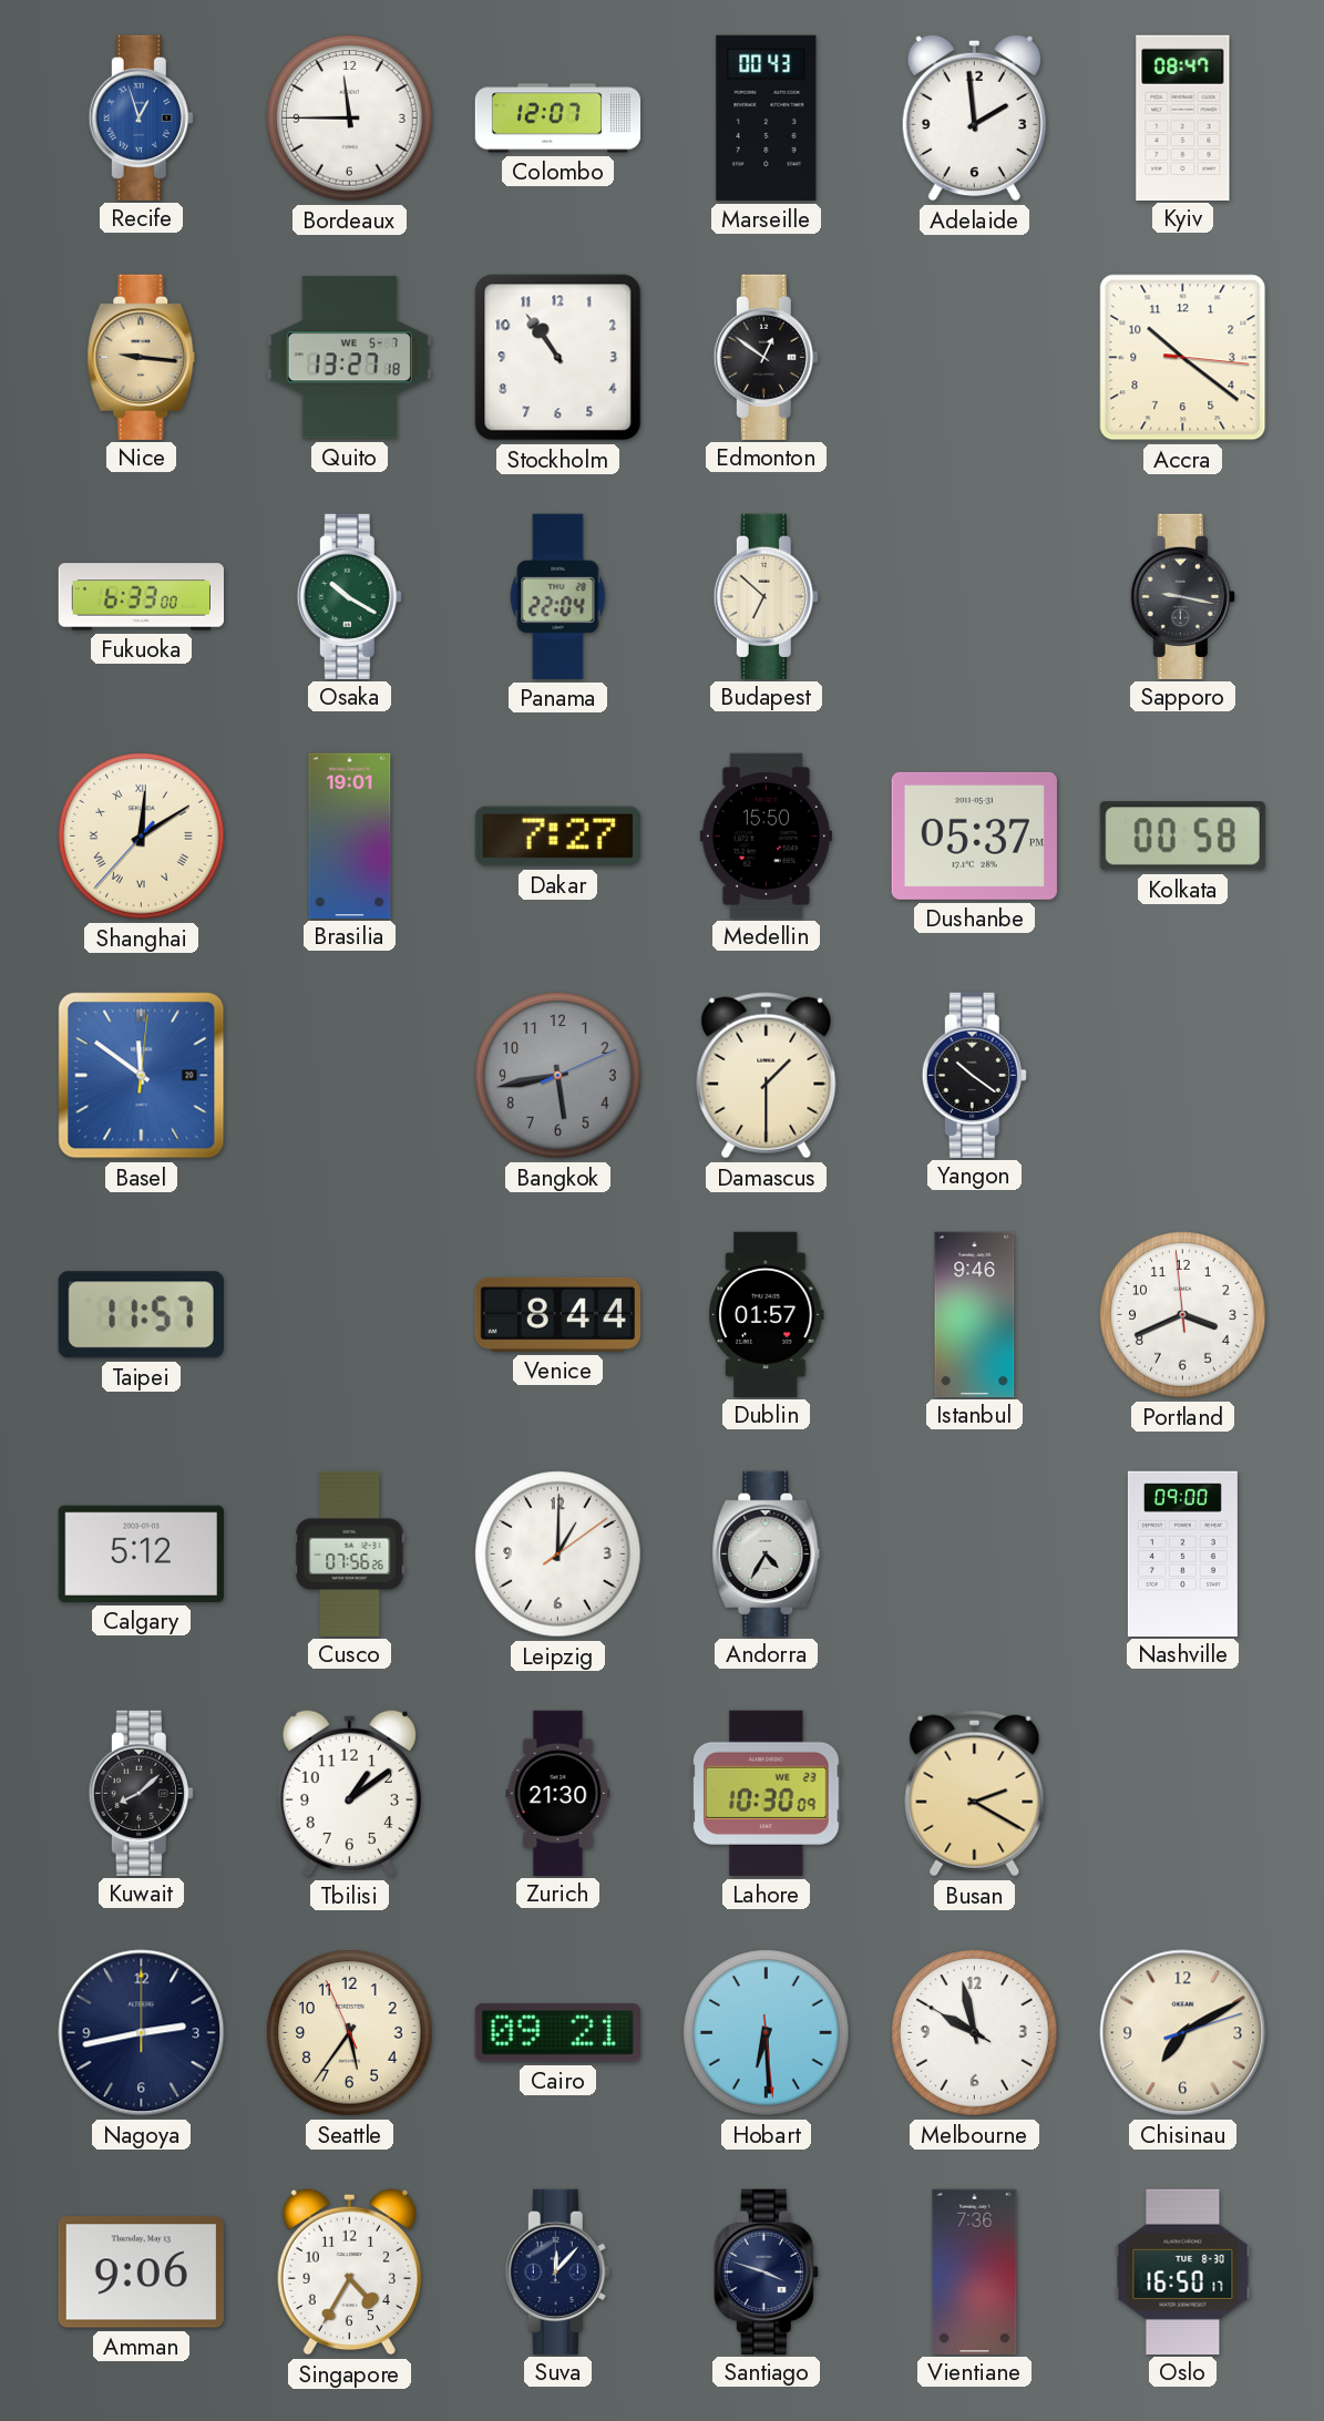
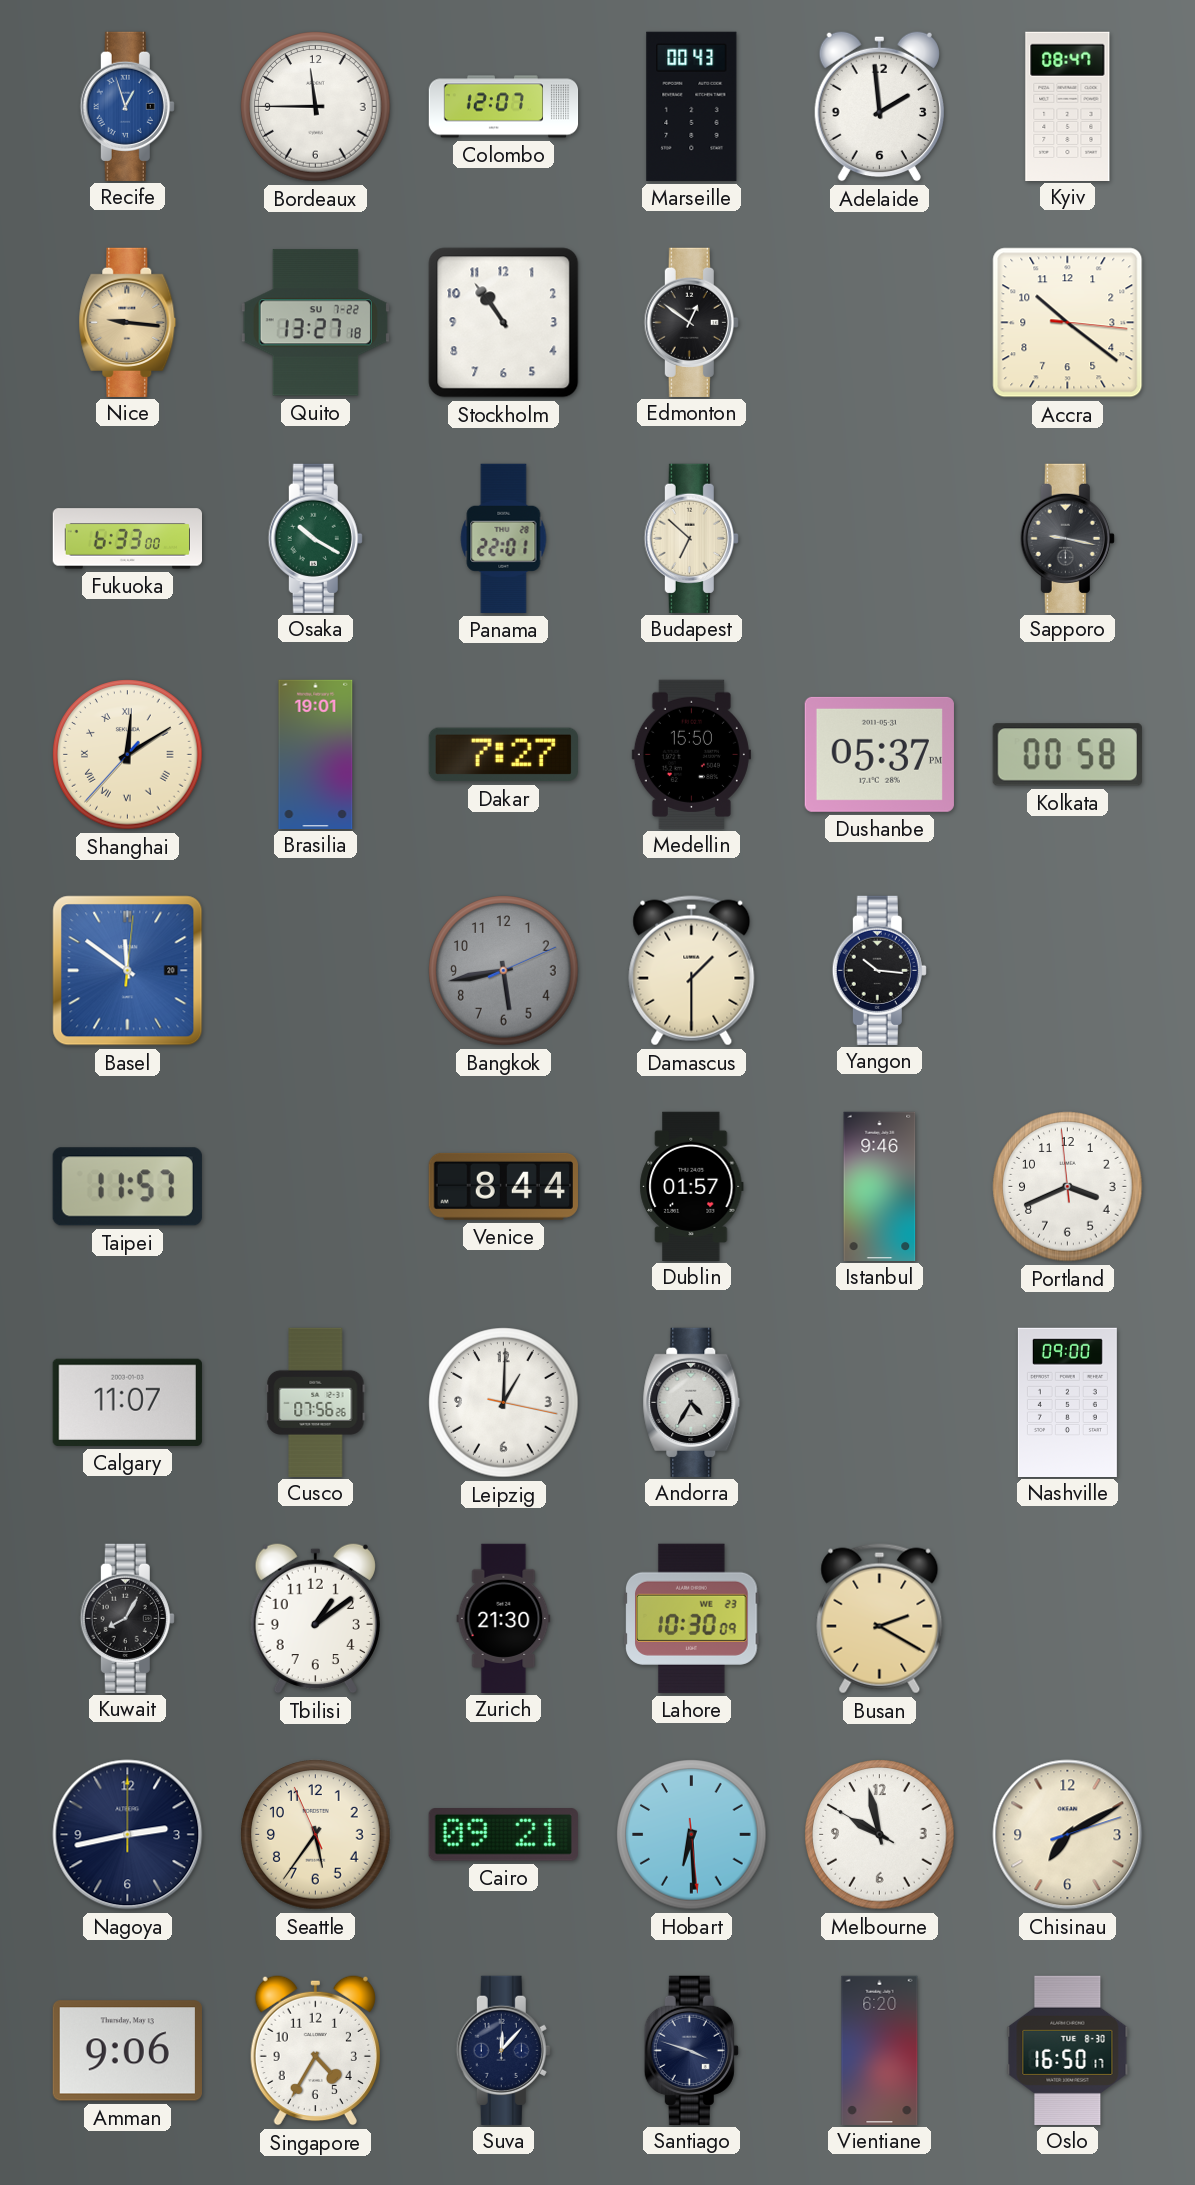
Quito date: WE 5-7 -> SU 7-22
Panama: 22:04 -> 22:01
Yangon: 10:21 -> 10:16
Calgary: 5:12 -> 11:07
Leipzig: 1:00:09 -> 1:00:17
Kuwait: 8:08 -> 8:05
Vientiane: 7:36 -> 6:20
